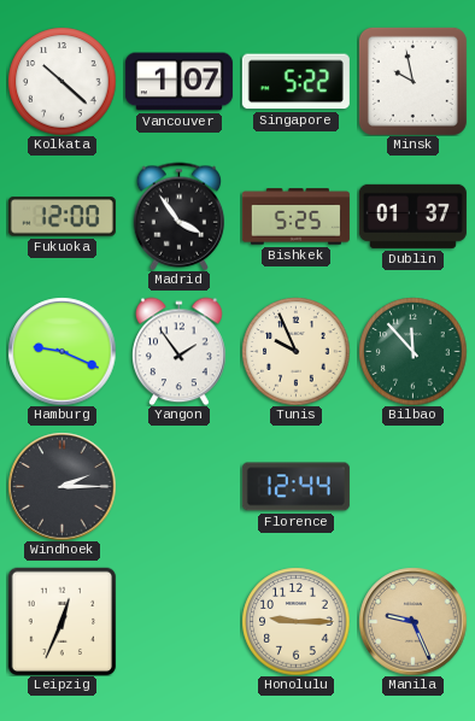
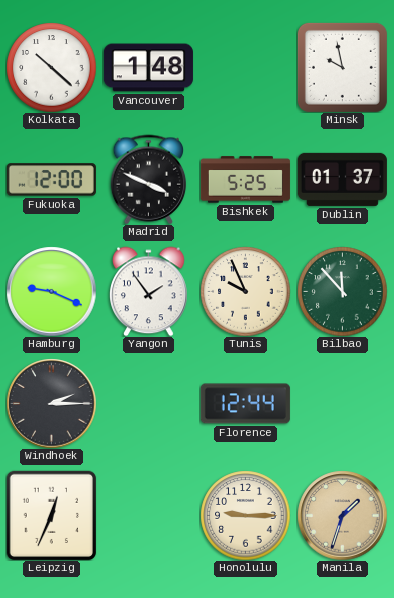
Vancouver: 1:07 -> 1:48
Singapore: 5:22 -> none
Madrid: 3:54 -> 3:49
Manila: 9:26 -> 1:33
